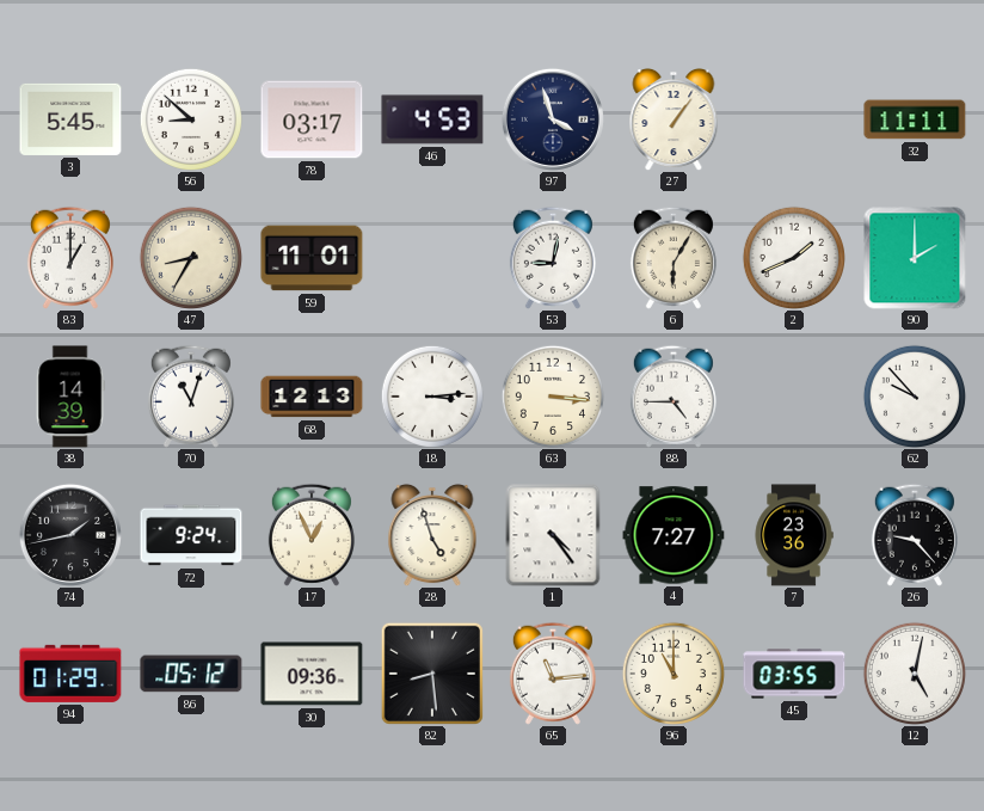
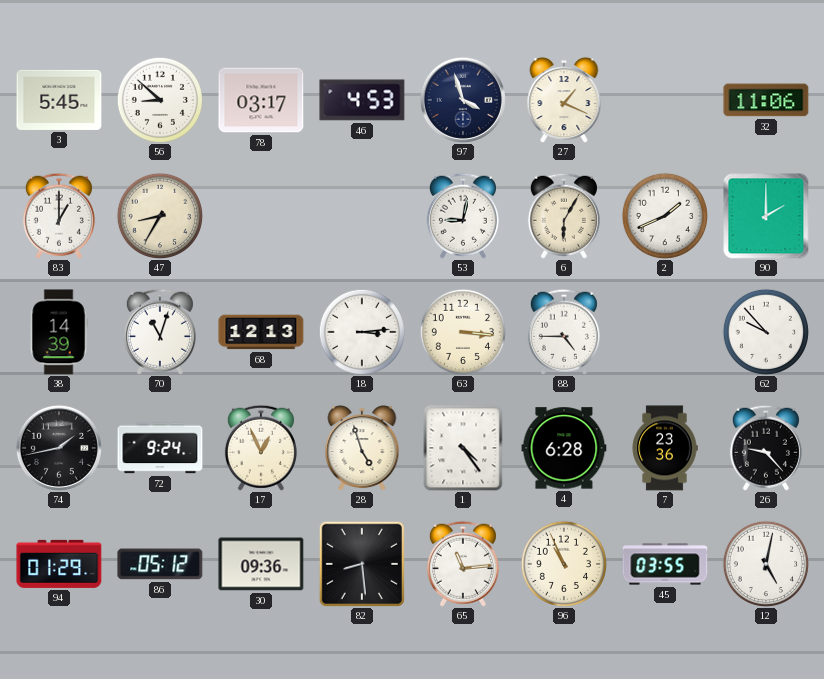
27: 1:06 -> 1:19
32: 11:11 -> 11:06
59: 11:01 -> none
4: 7:27 -> 6:28
96: 11:00 -> 10:56
